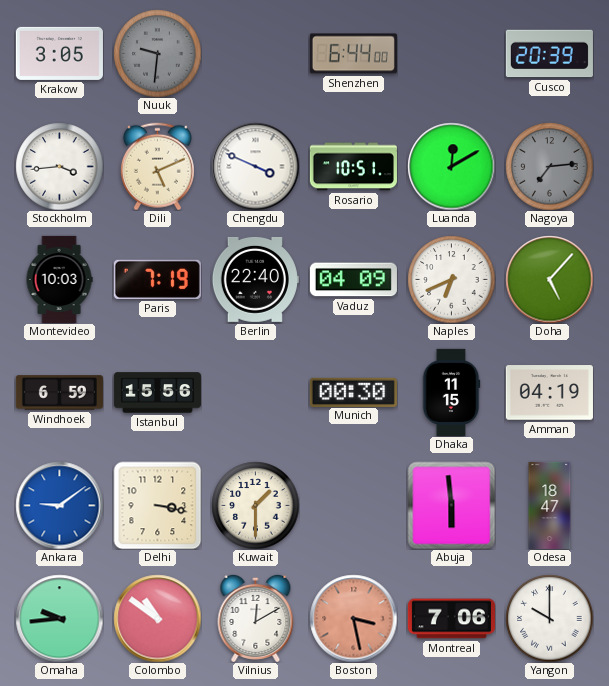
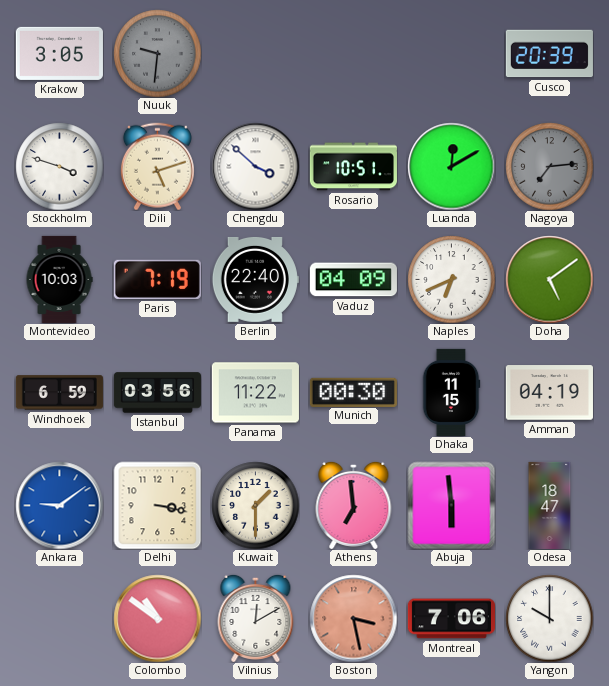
Shenzhen: 6:44 -> none
Stockholm: 3:44 -> 3:48
Dili: 5:11 -> 5:12
Chengdu: 3:49 -> 3:52
Doha: 5:07 -> 5:09
Istanbul: 15:56 -> 03:56
Panama: none -> 11:22
Athens: none -> 6:59
Omaha: 9:44 -> none
